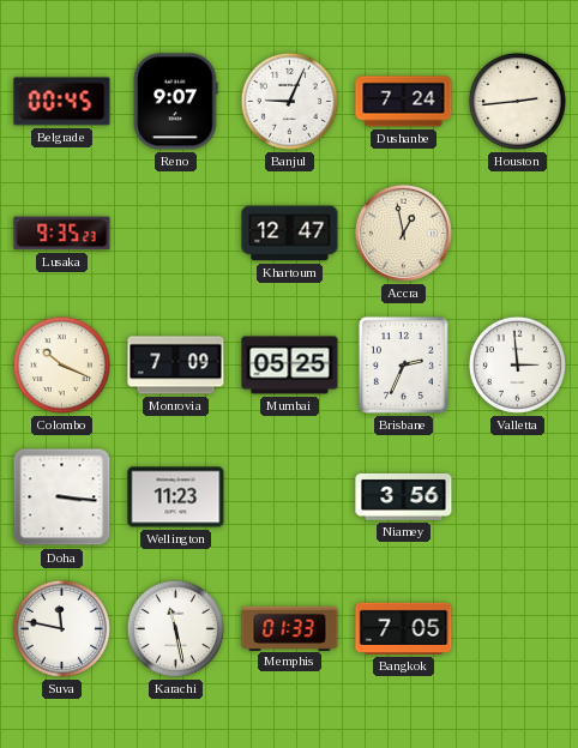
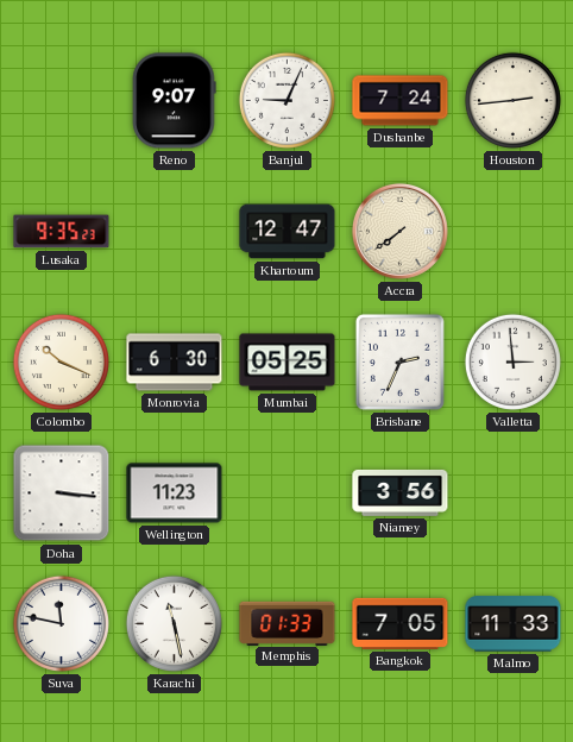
Belgrade: 00:45 -> none
Accra: 12:58 -> 7:39
Monrovia: 7:09 -> 6:30
Malmo: none -> 11:33
